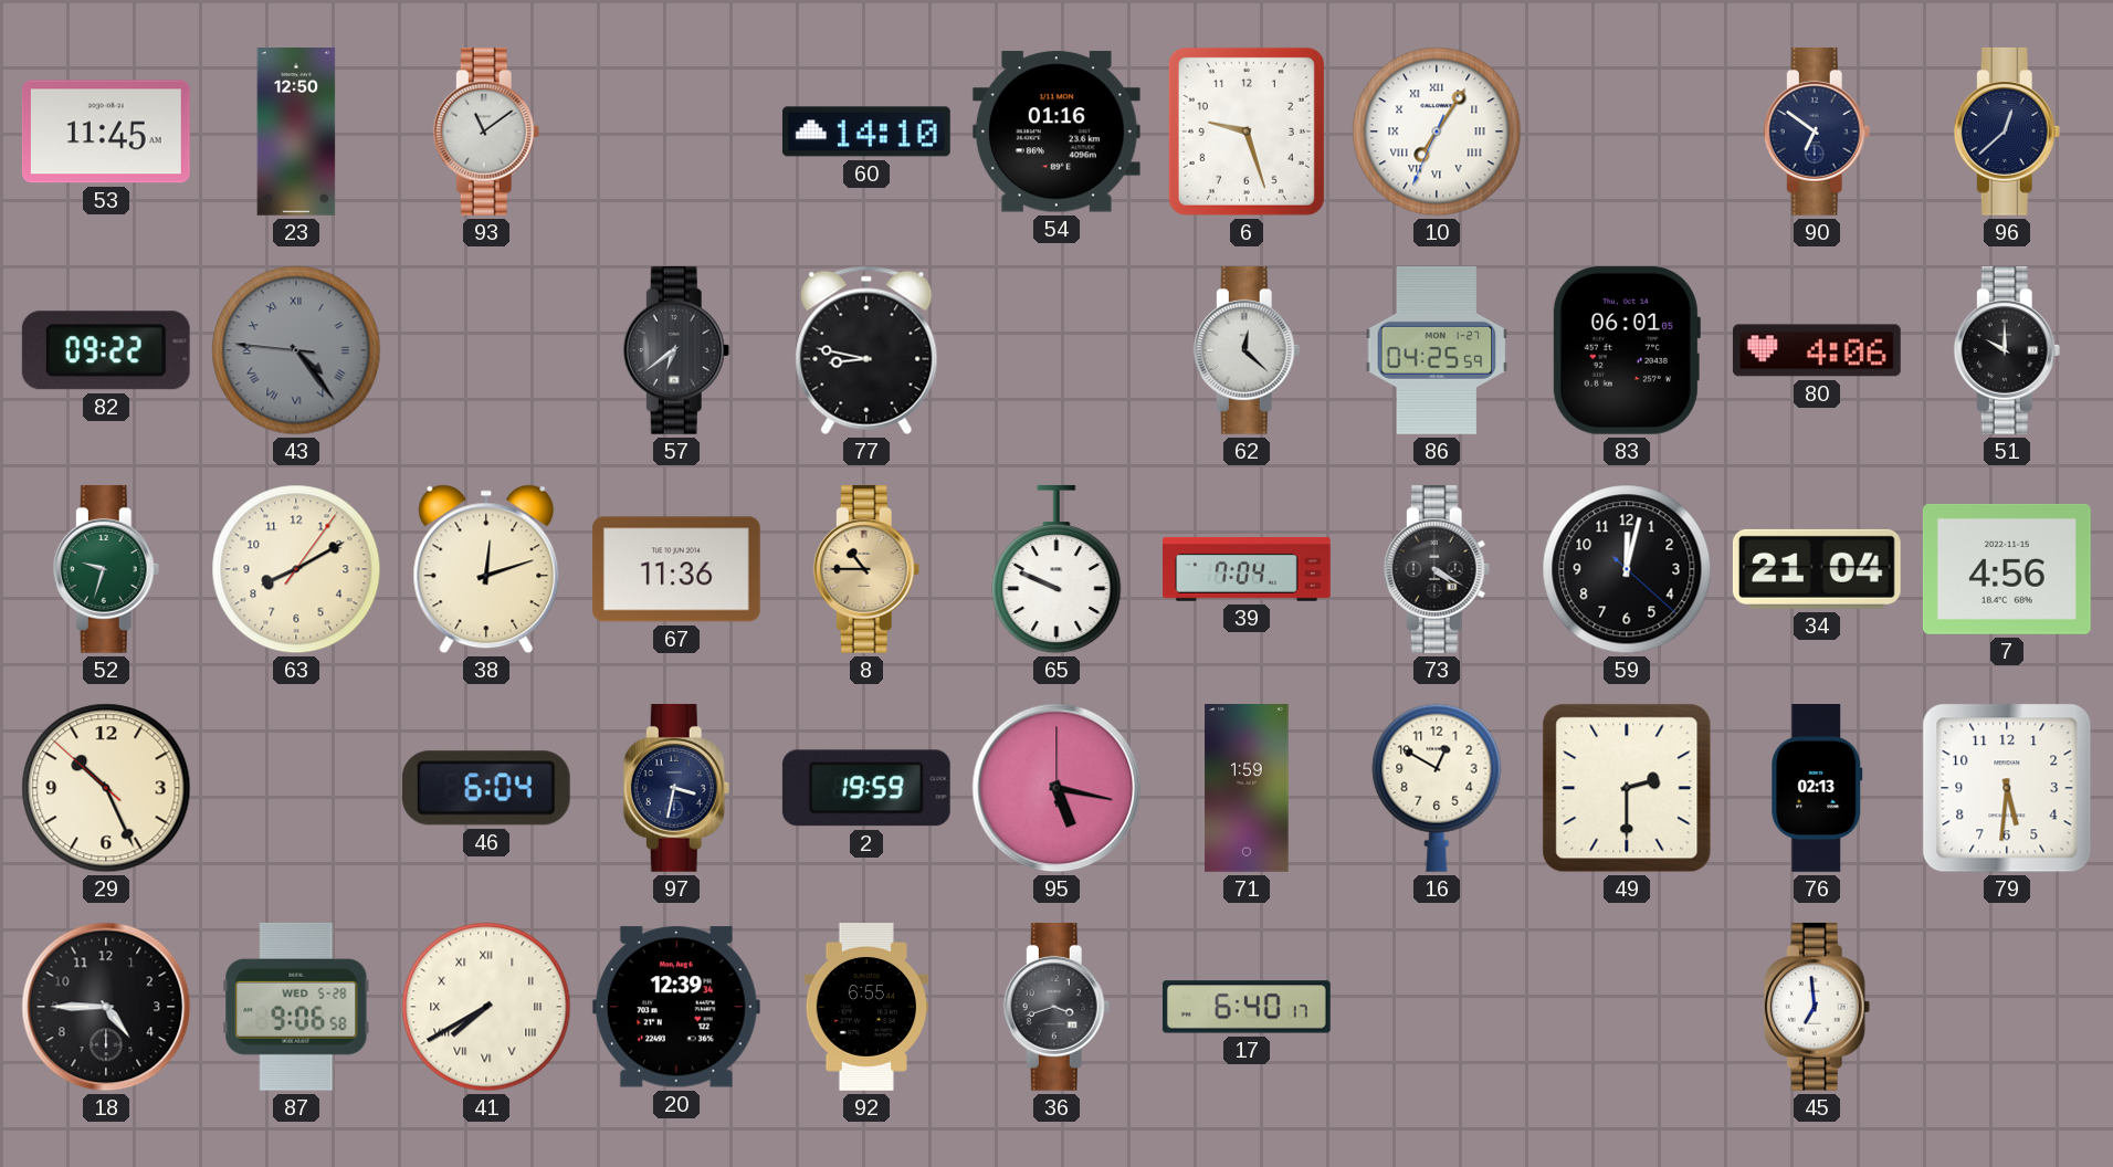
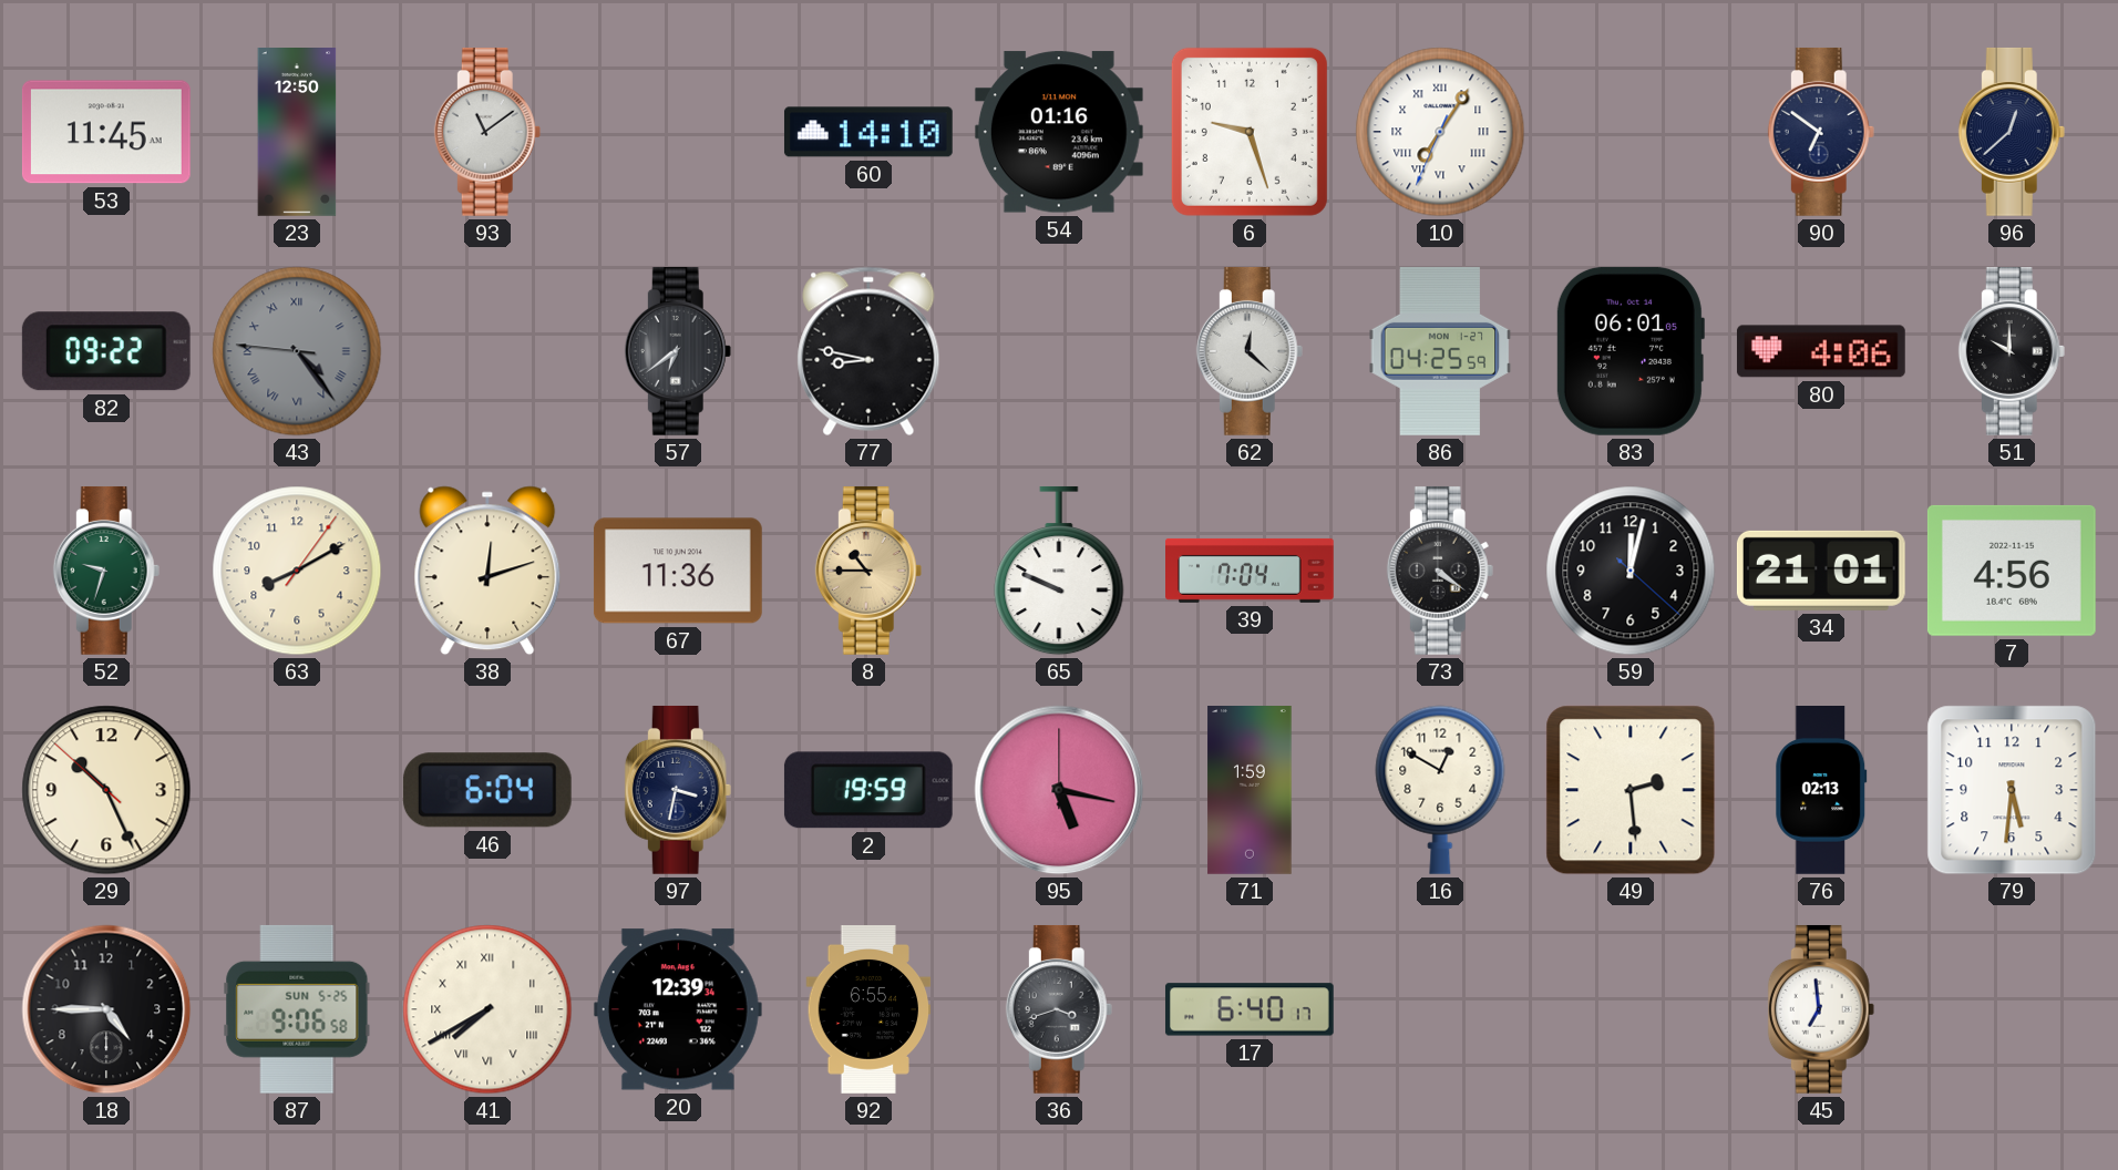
73: 4:20 -> 4:21
34: 21:04 -> 21:01
49: 2:30 -> 2:29
87 date: WED 5-28 -> SUN 5-25
